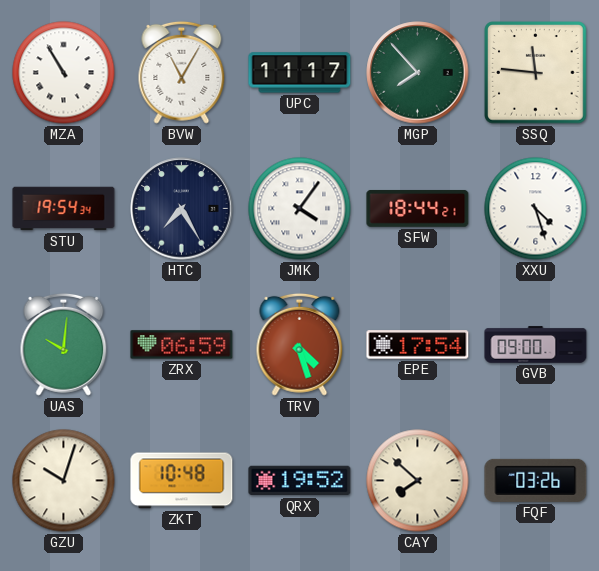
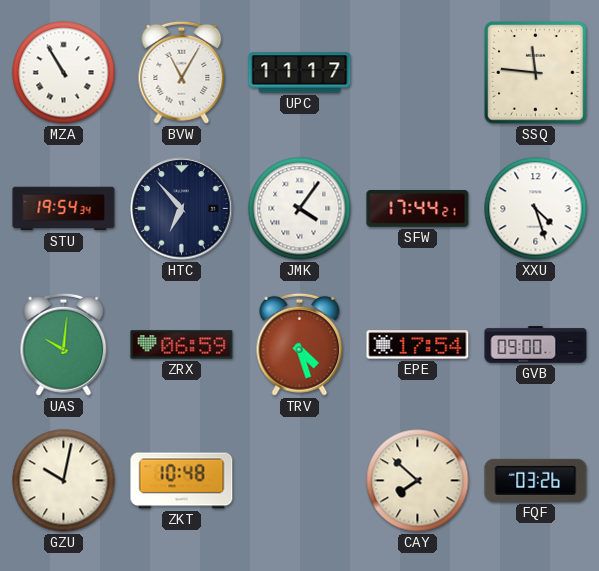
MGP: 7:53 -> none
HTC: 7:25 -> 6:53
SFW: 18:44 -> 17:44
GZU: 10:03 -> 10:02
QRX: 19:52 -> none
